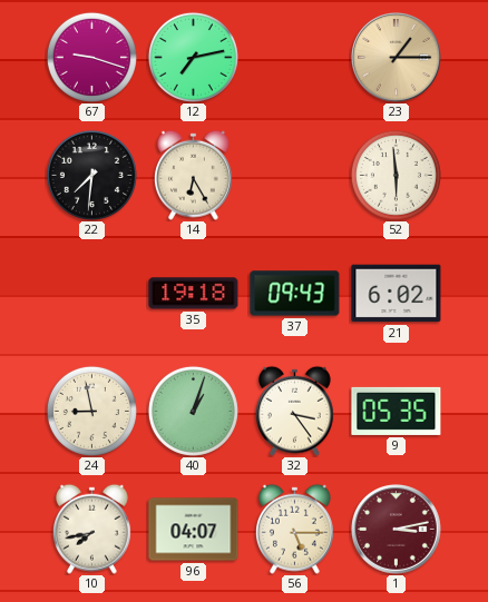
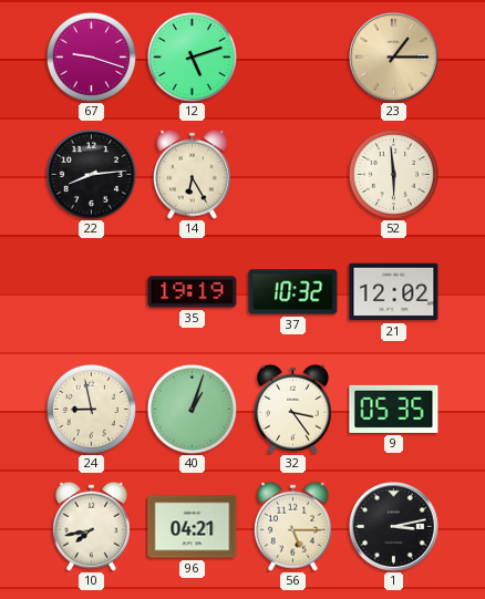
12: 7:13 -> 5:12
22: 7:31 -> 8:14
35: 19:18 -> 19:19
37: 09:43 -> 10:32
21: 6:02 -> 12:02
96: 04:07 -> 04:21
1 dial: burgundy -> black
